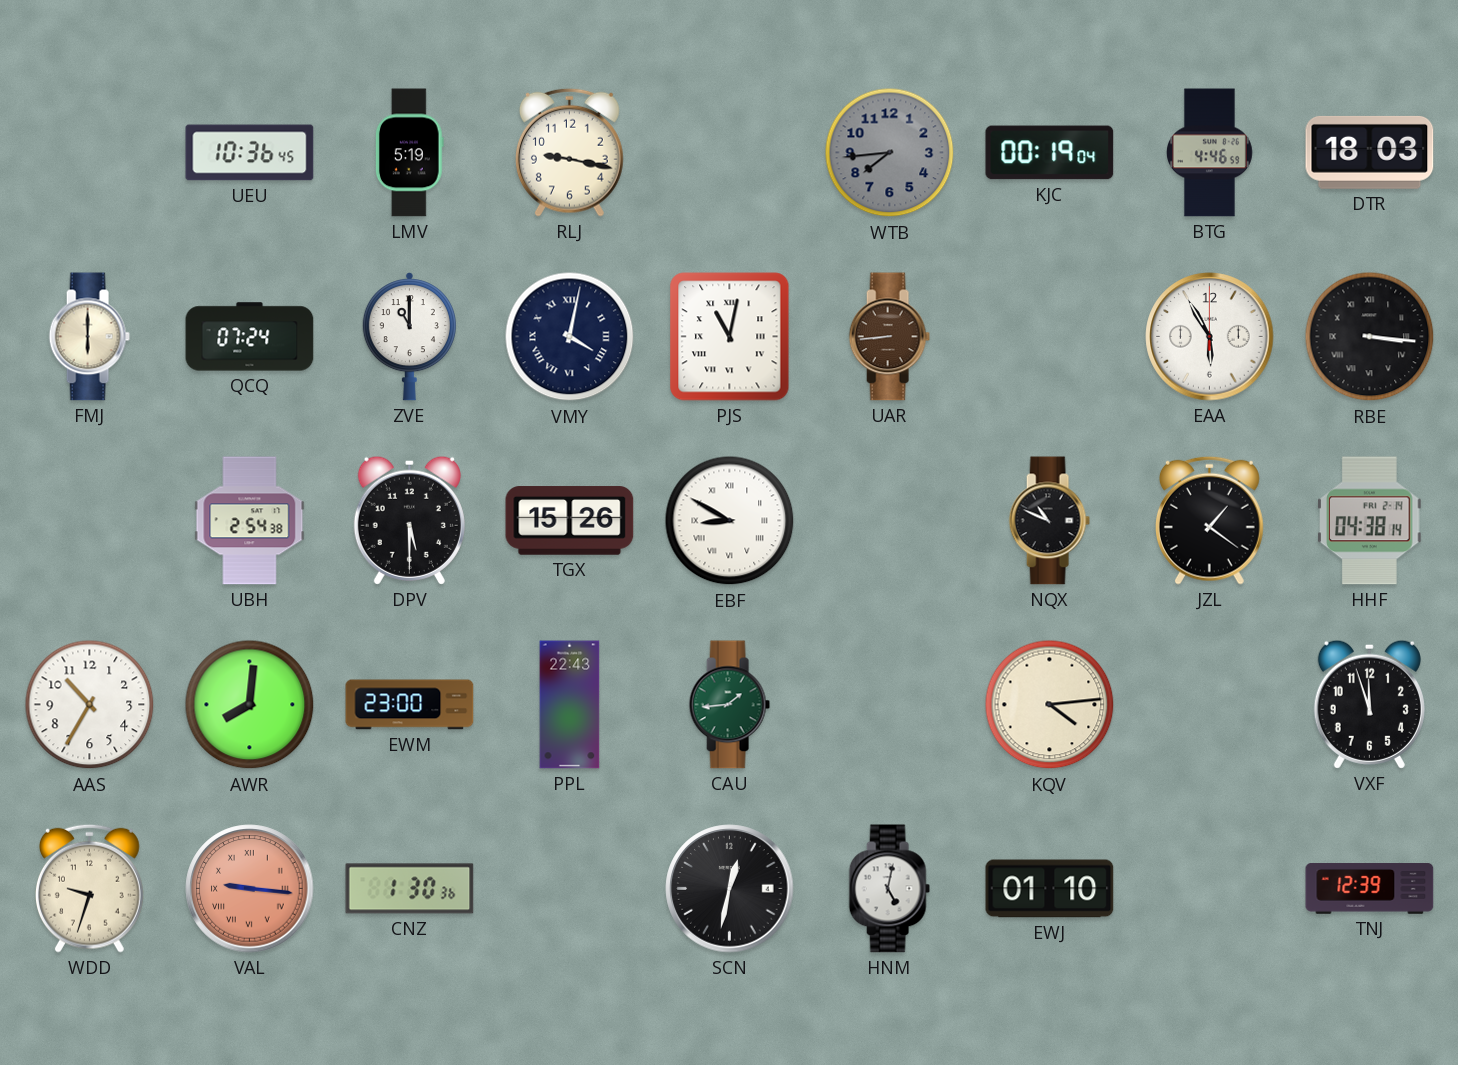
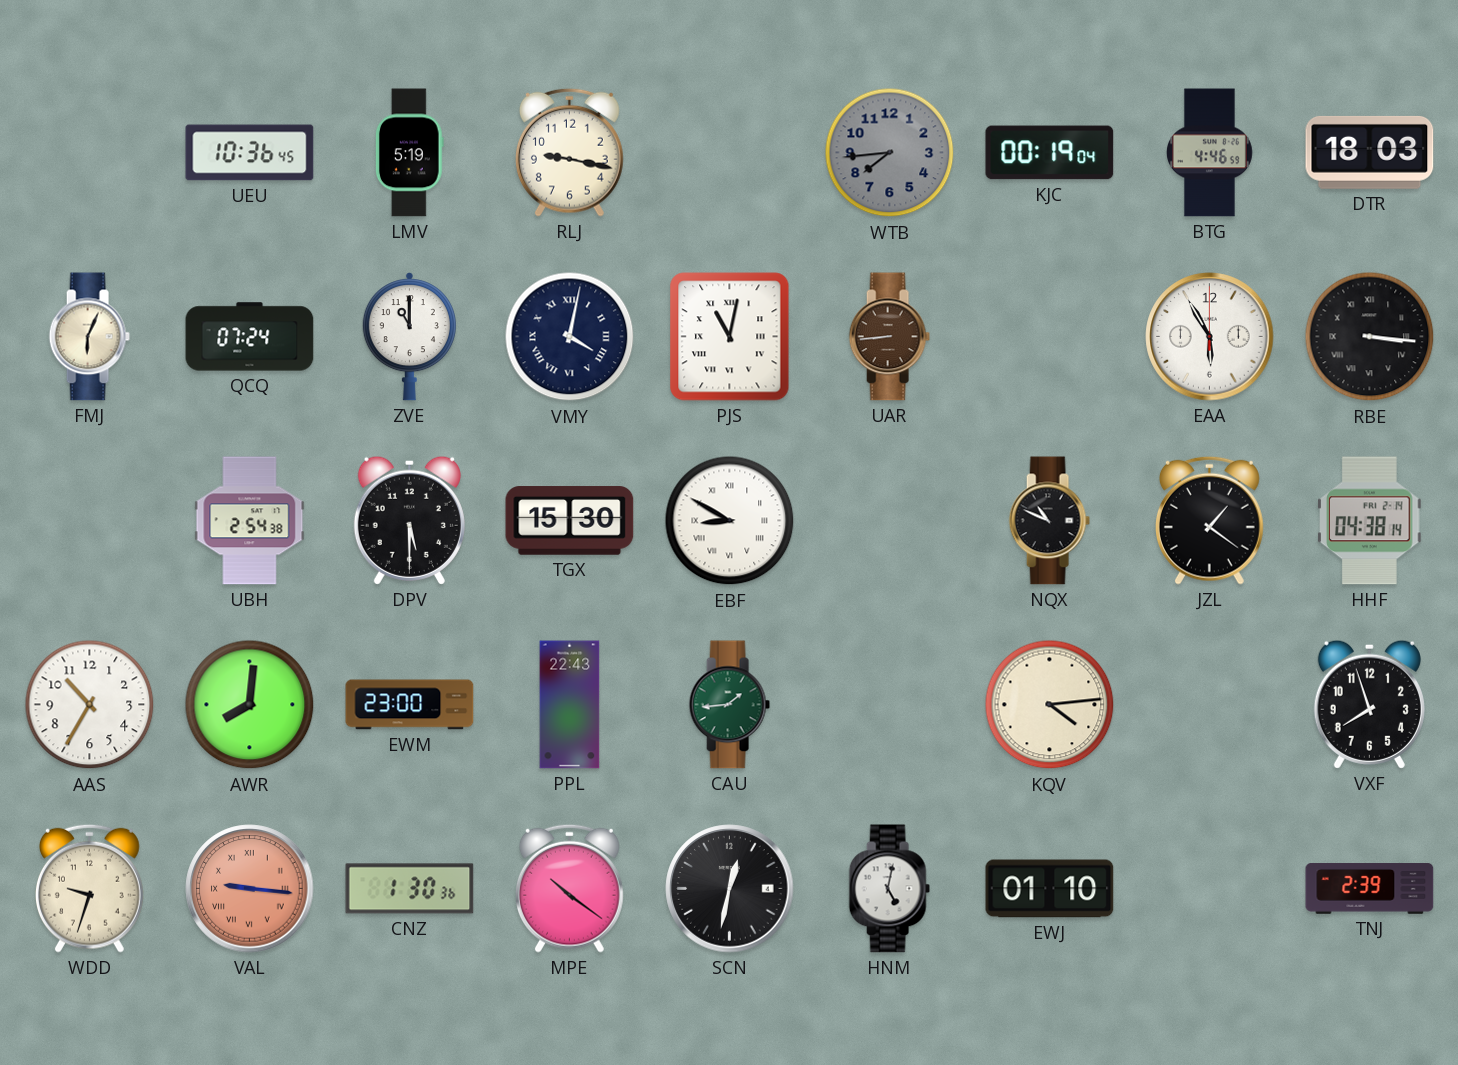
FMJ: 6:00 -> 6:04
TGX: 15:26 -> 15:30
VXF: 11:57 -> 7:57
MPE: none -> 10:21
TNJ: 12:39 -> 2:39
